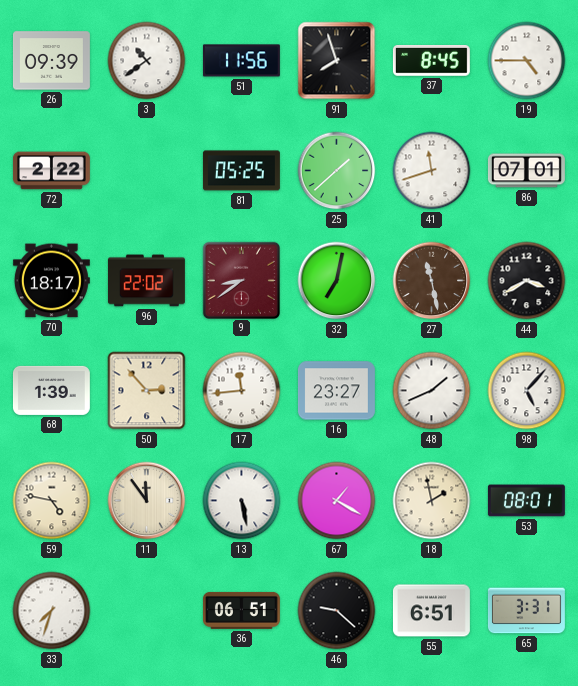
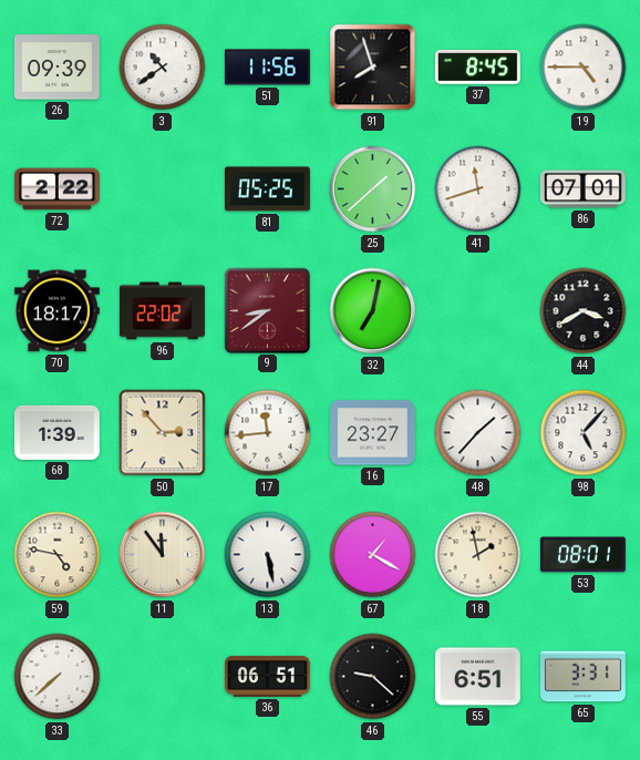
27: 11:28 -> none
48: 1:41 -> 1:37
33: 7:33 -> 7:38
